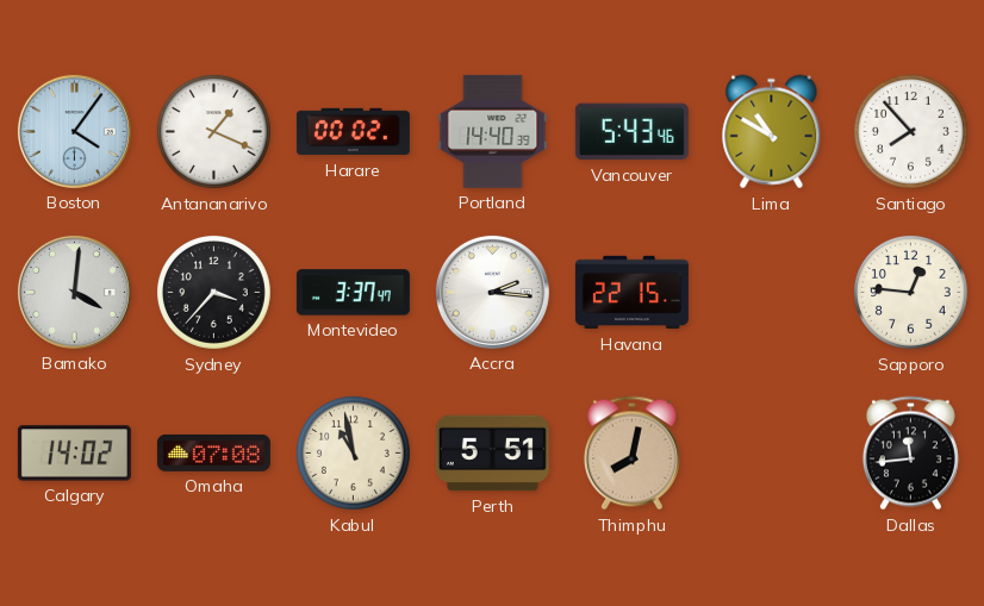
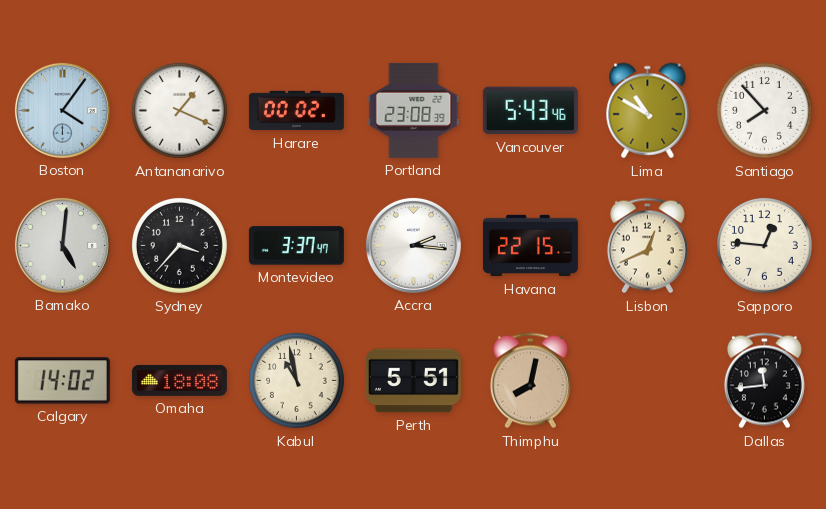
Portland: 14:40 -> 23:08
Bamako: 4:01 -> 5:01
Lisbon: none -> 12:41
Omaha: 07:08 -> 18:08
